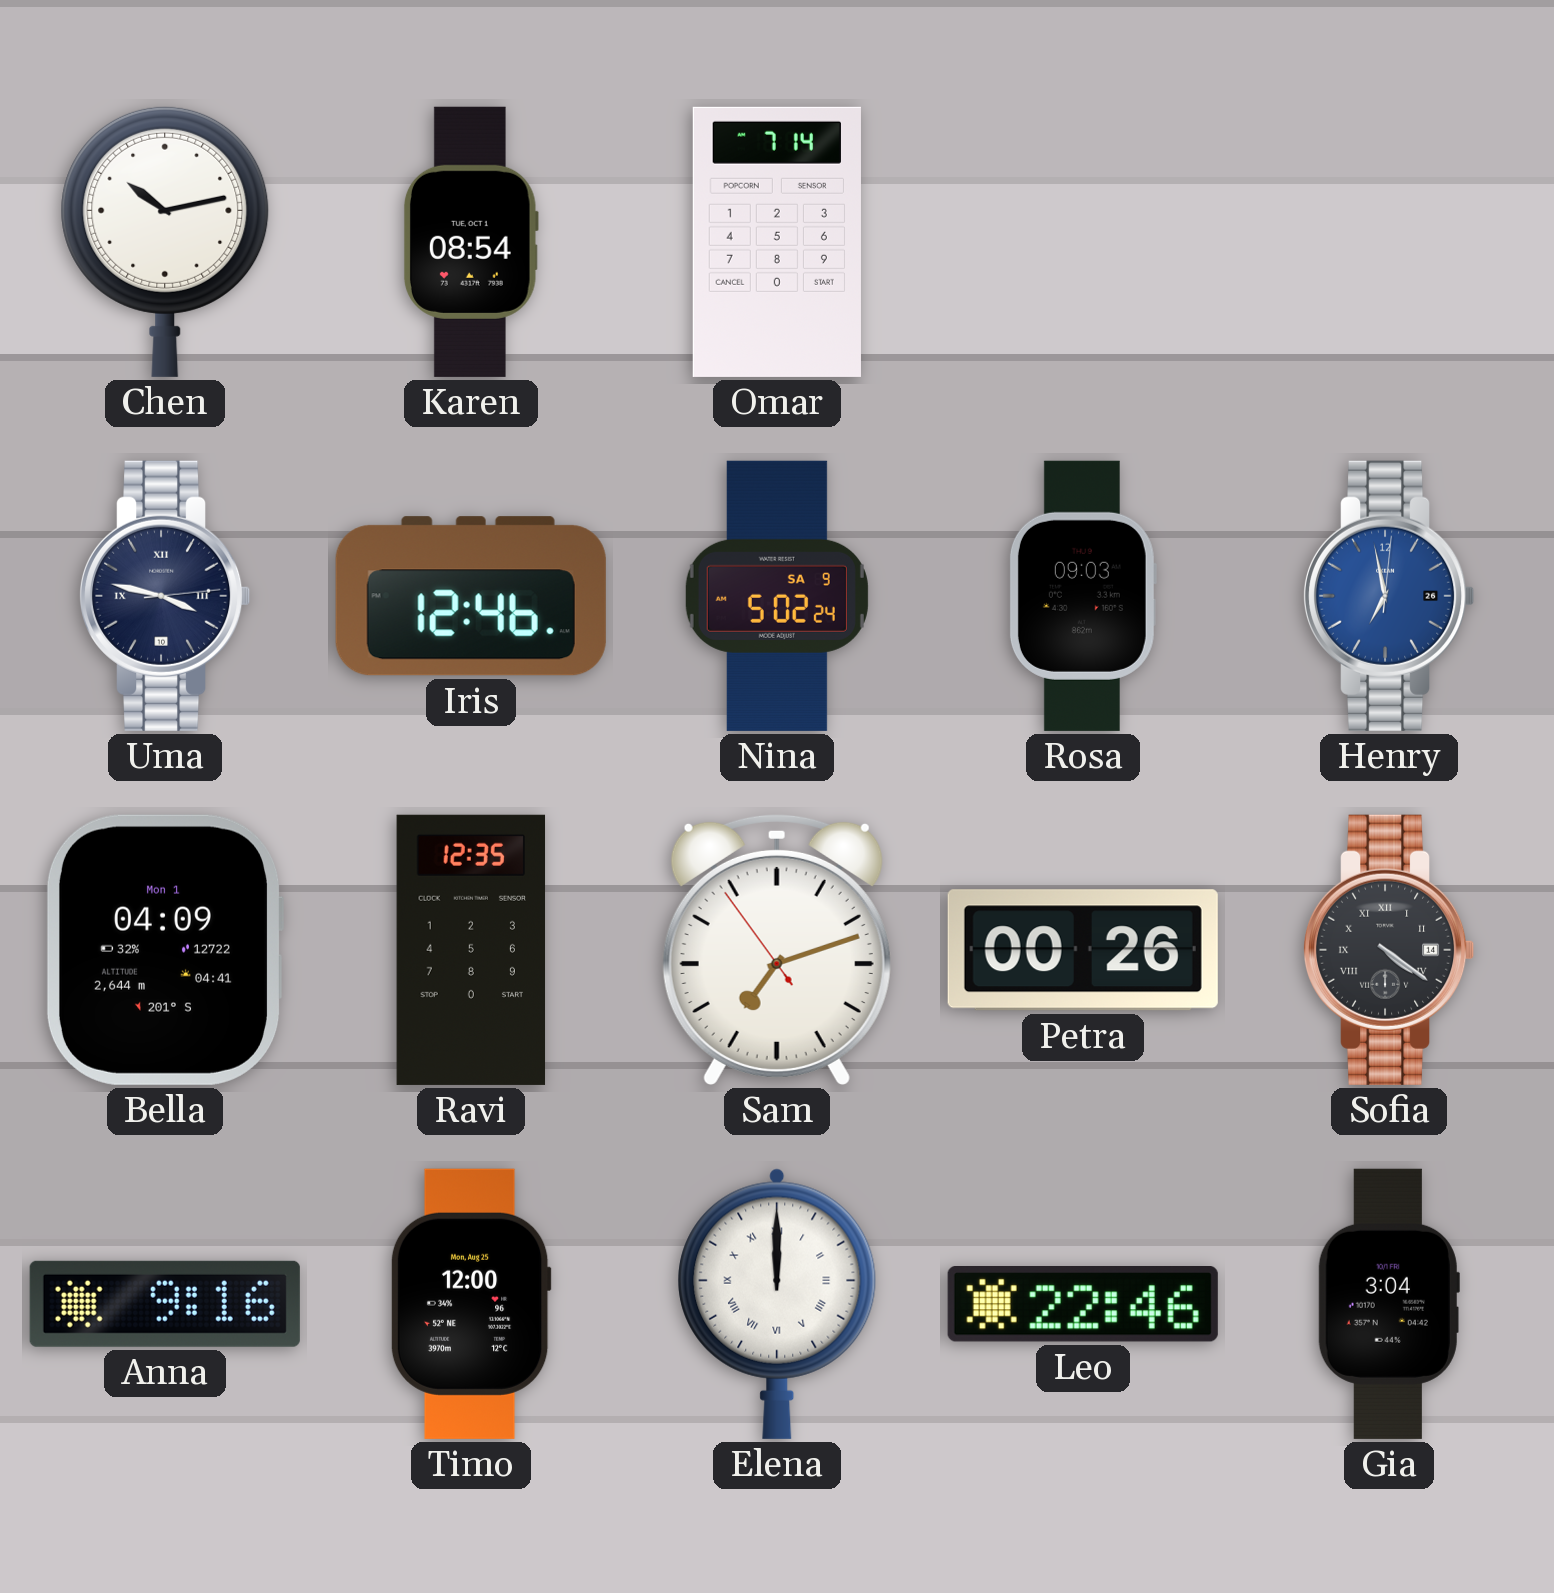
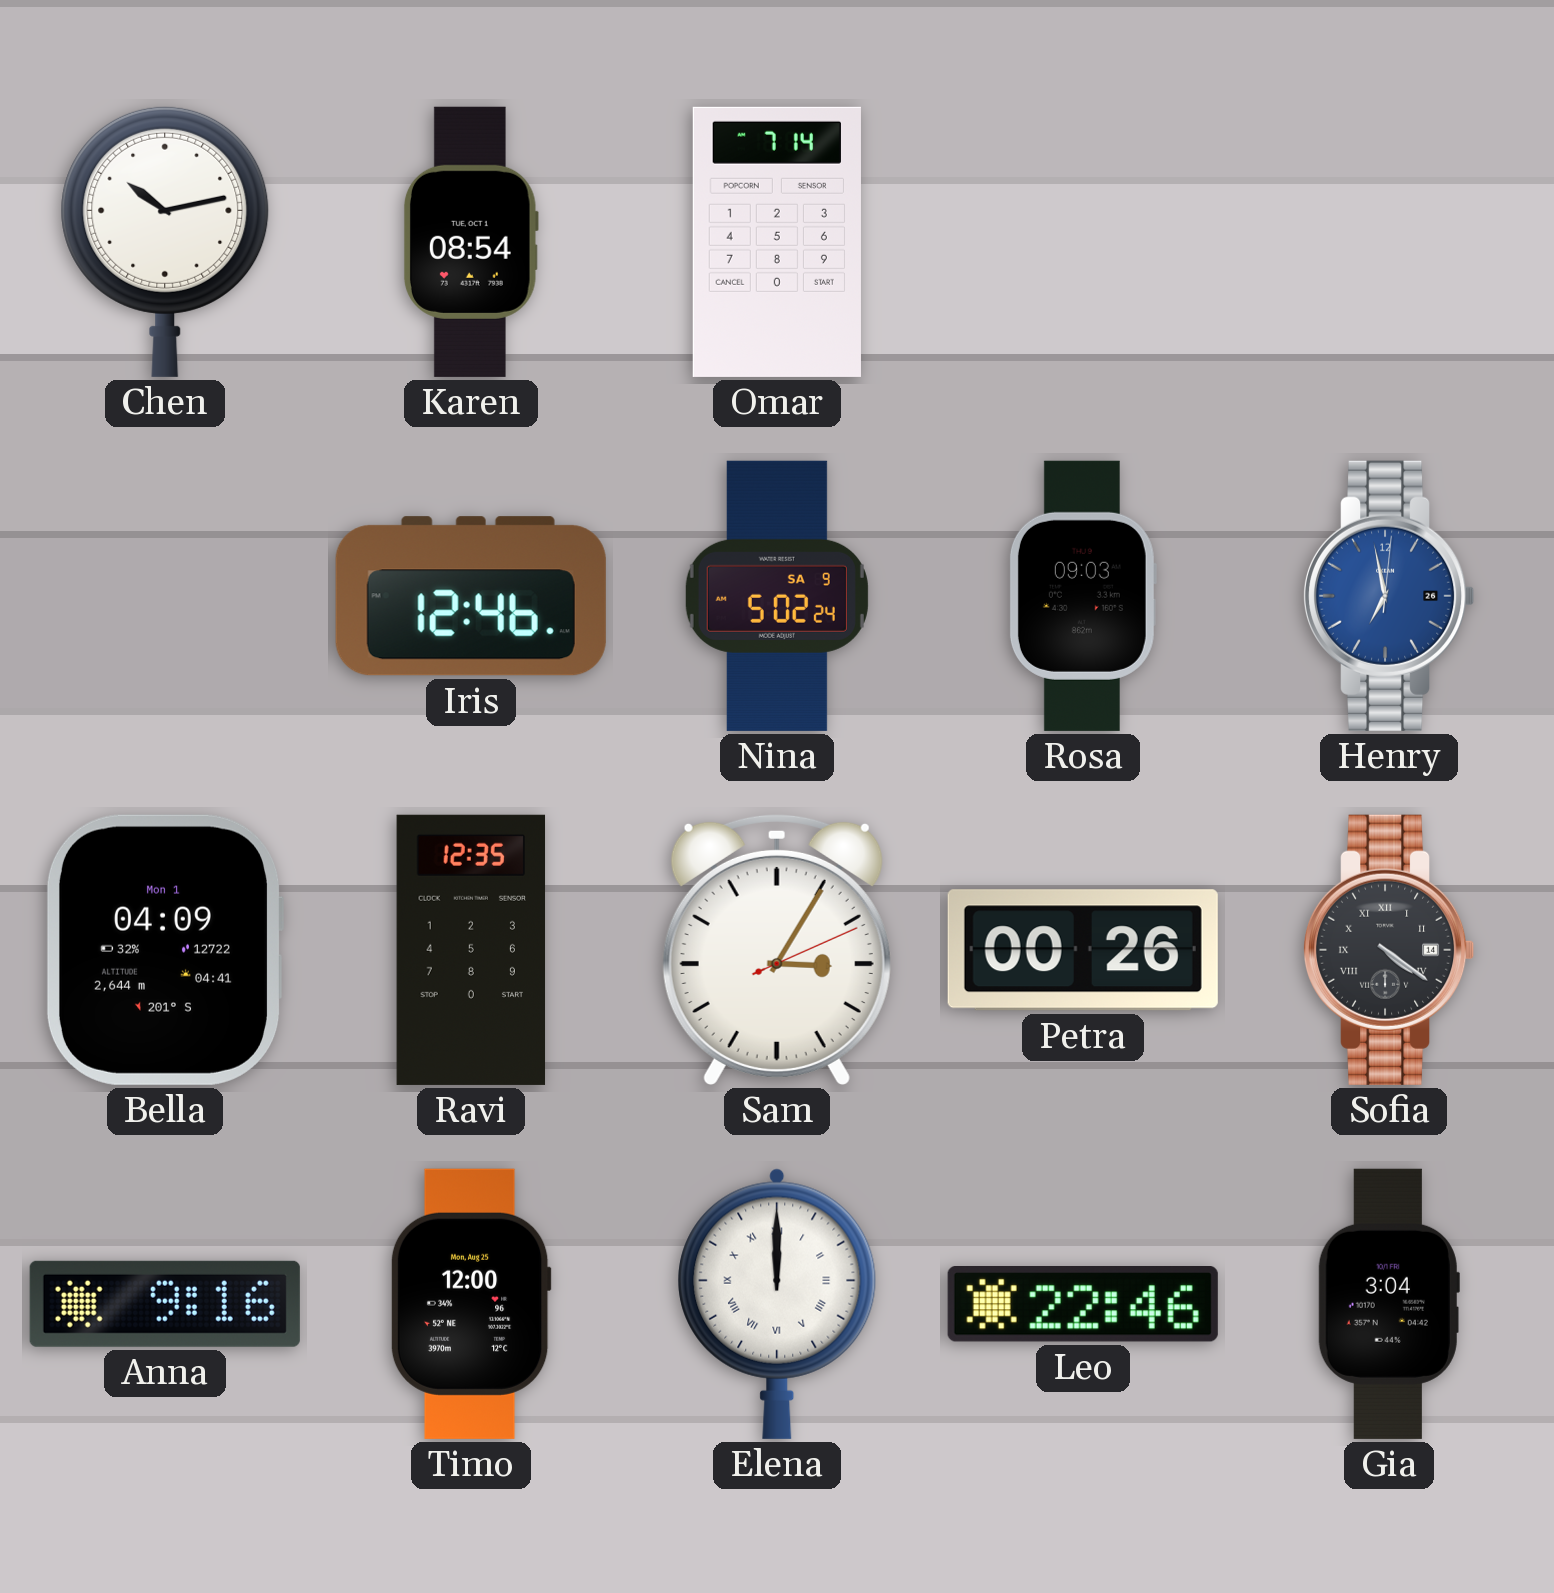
Uma: 3:47 -> none
Sam: 7:11 -> 3:05
